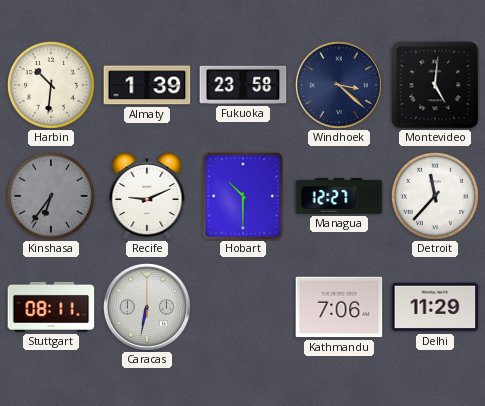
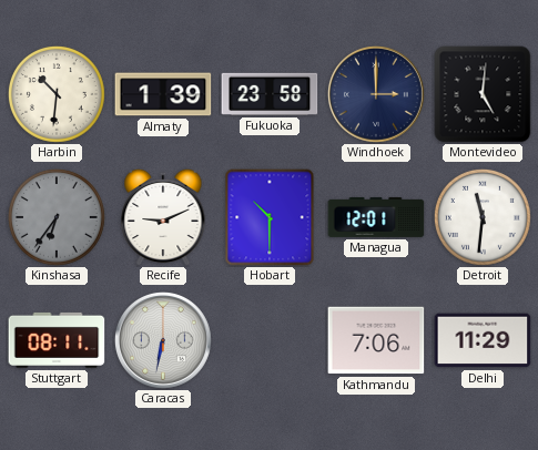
Windhoek: 3:22 -> 3:00
Managua: 12:27 -> 12:01
Detroit: 11:37 -> 11:31
